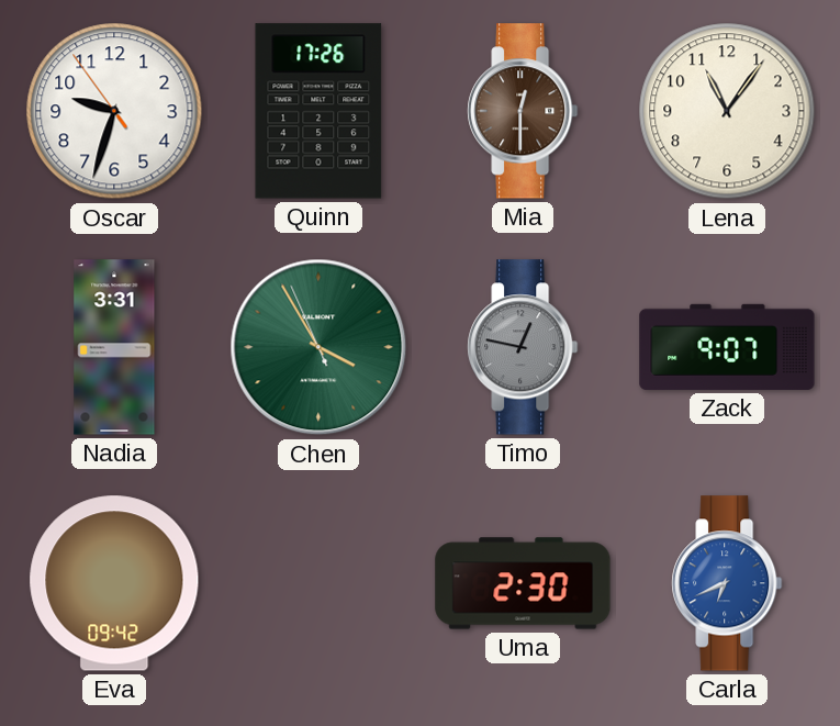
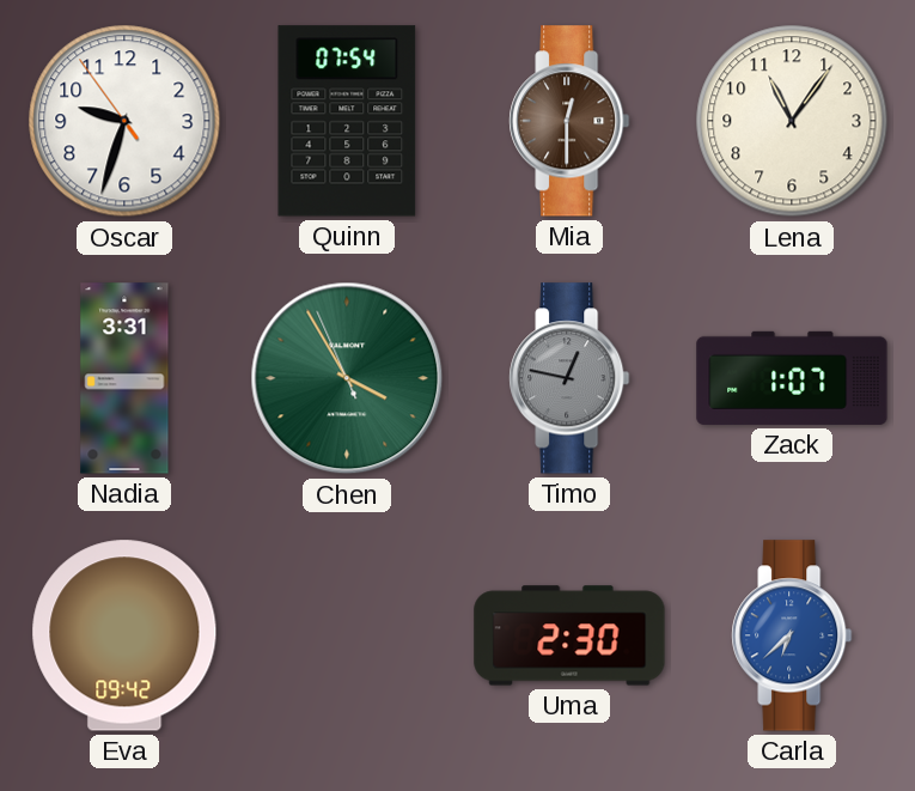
Quinn: 17:26 -> 07:54
Zack: 9:07 -> 1:07
Carla: 6:41 -> 6:38
